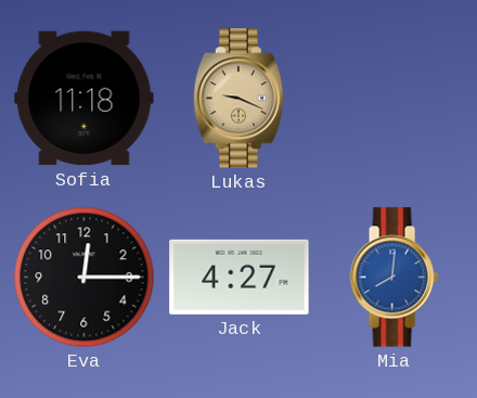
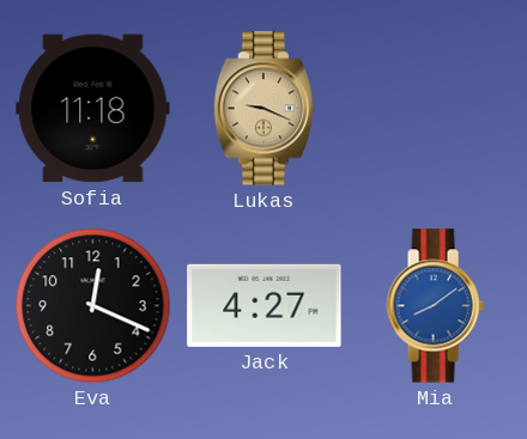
Eva: 12:15 -> 12:19
Mia: 8:01 -> 8:09
